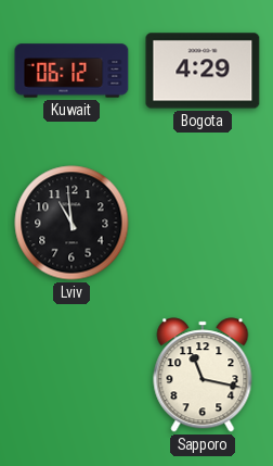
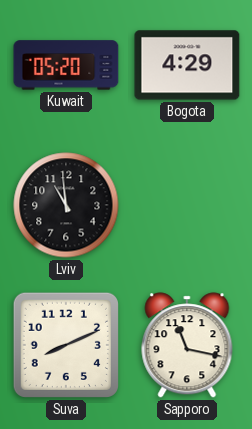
Kuwait: 06:12 -> 05:20
Suva: none -> 8:11
